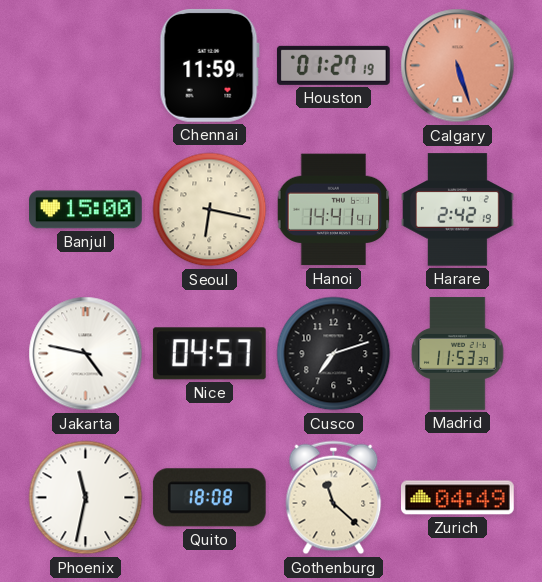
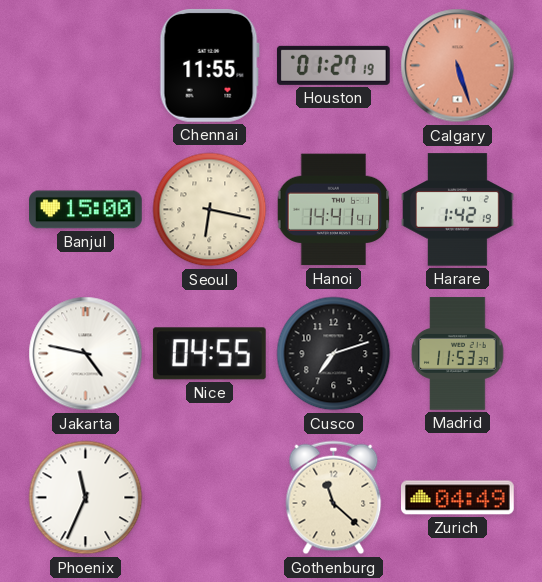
Chennai: 11:59 -> 11:55
Harare: 2:42 -> 1:42
Nice: 04:57 -> 04:55
Phoenix: 11:32 -> 11:34
Quito: 18:08 -> none
